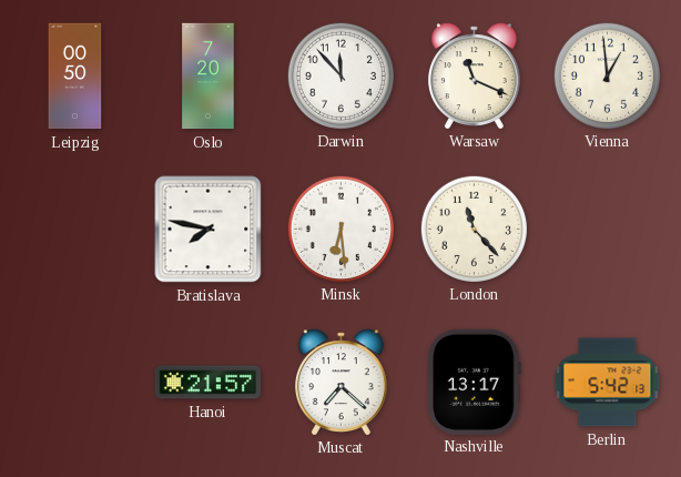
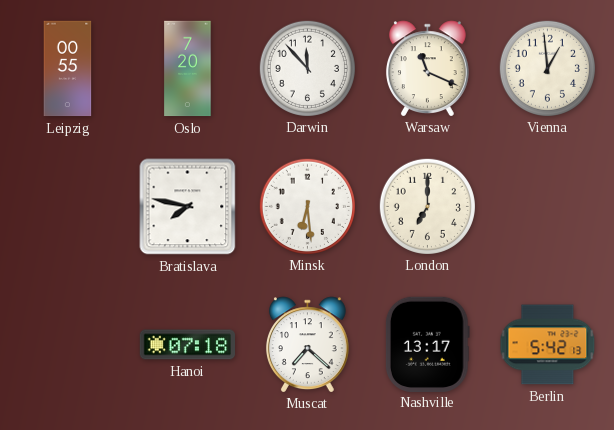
Leipzig: 00:50 -> 00:55
London: 11:23 -> 7:00
Hanoi: 21:57 -> 07:18
